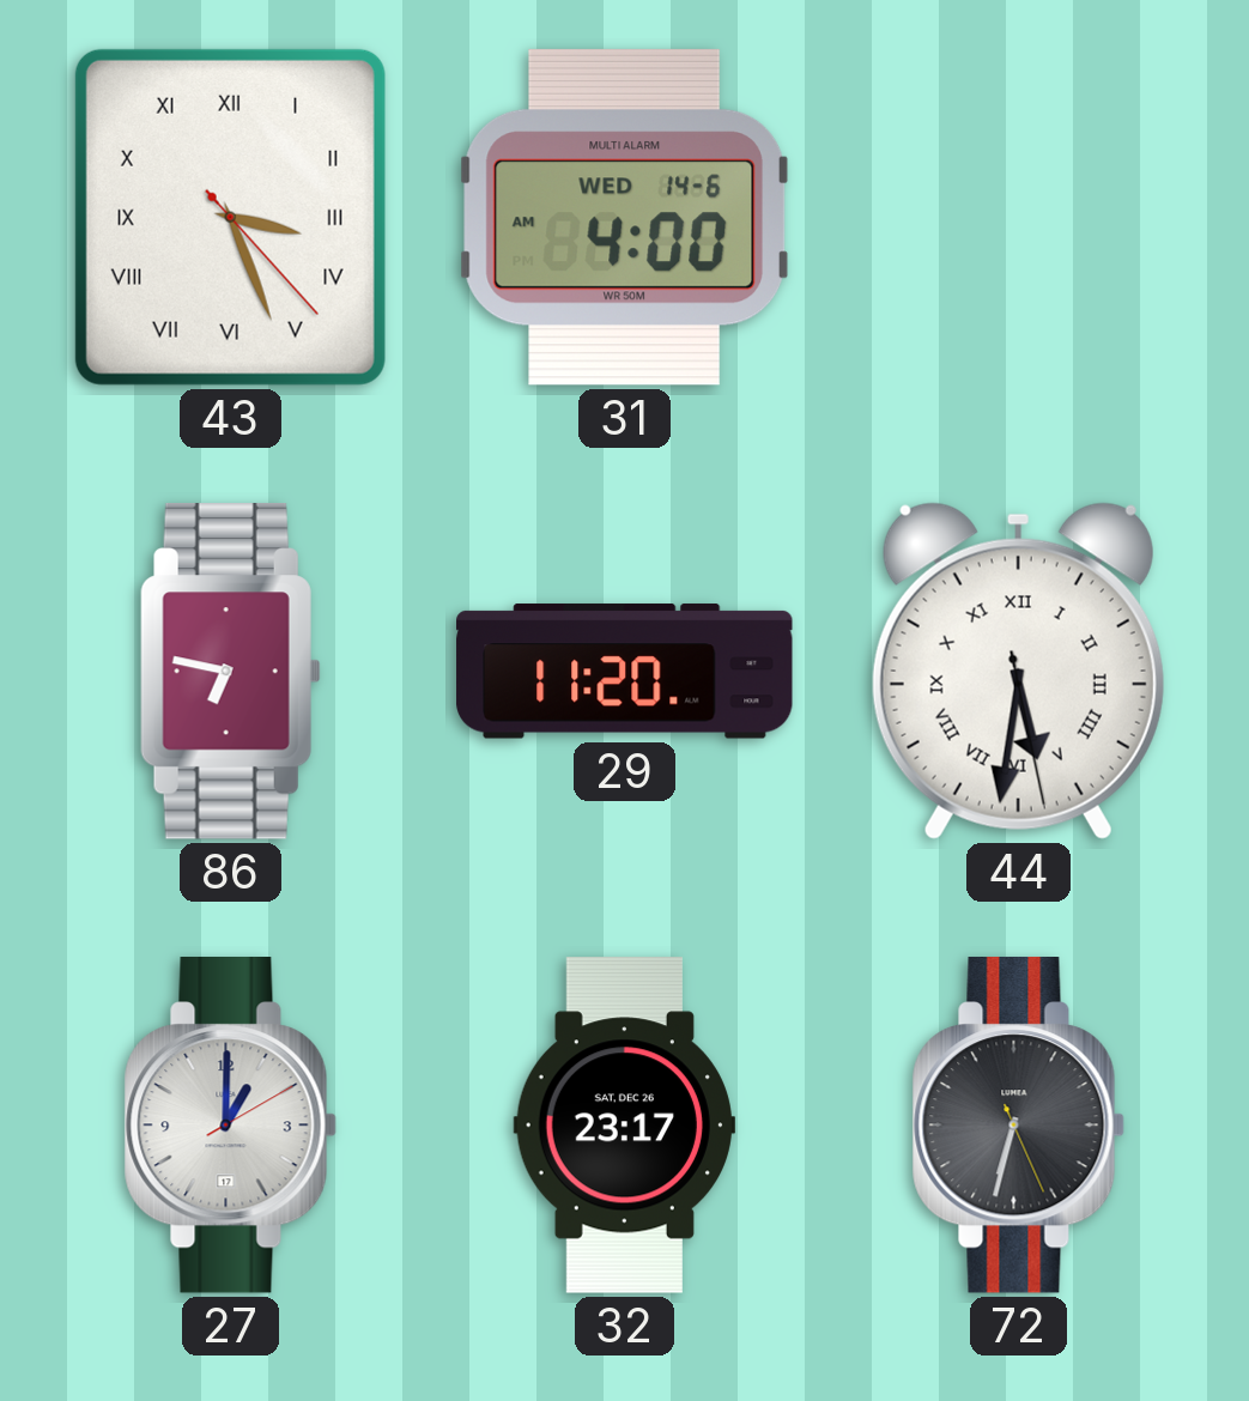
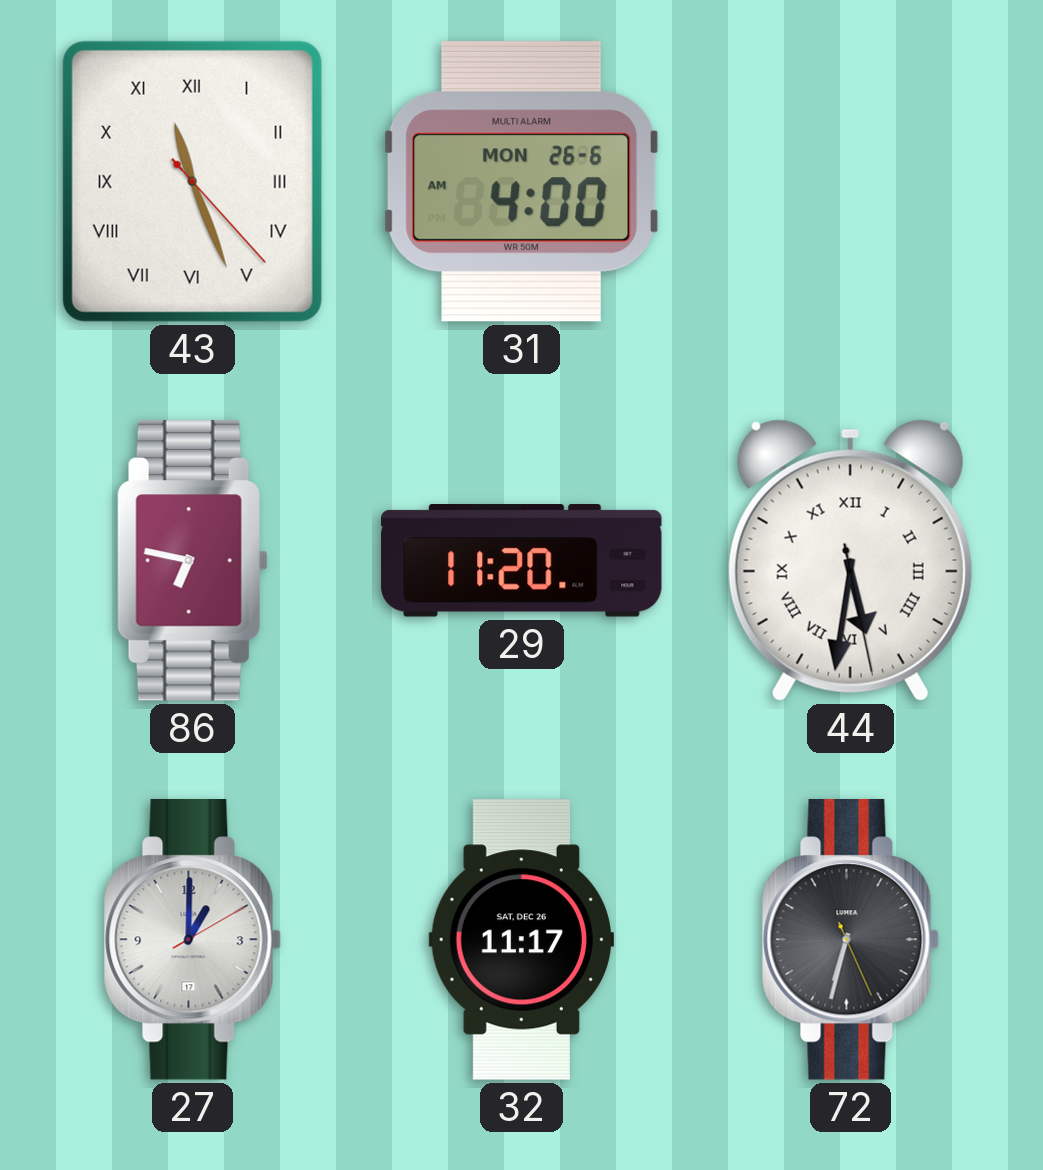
43: 3:26 -> 11:26
31 date: WED 14-6 -> MON 26-6
32: 23:17 -> 11:17
